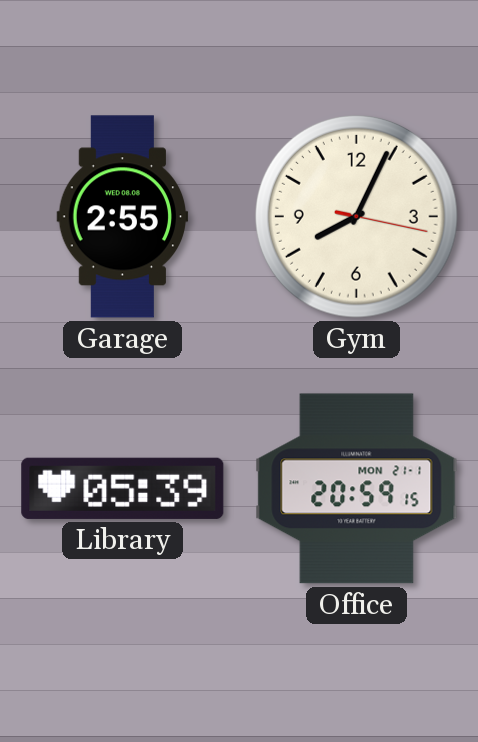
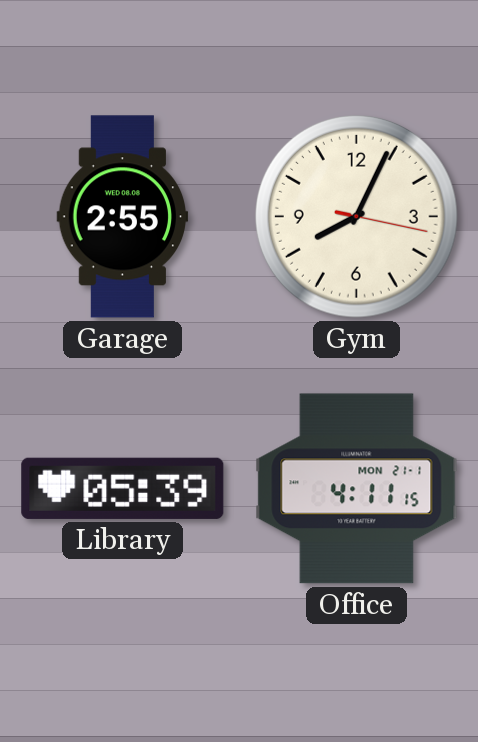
Office: 20:59 -> 4:11
